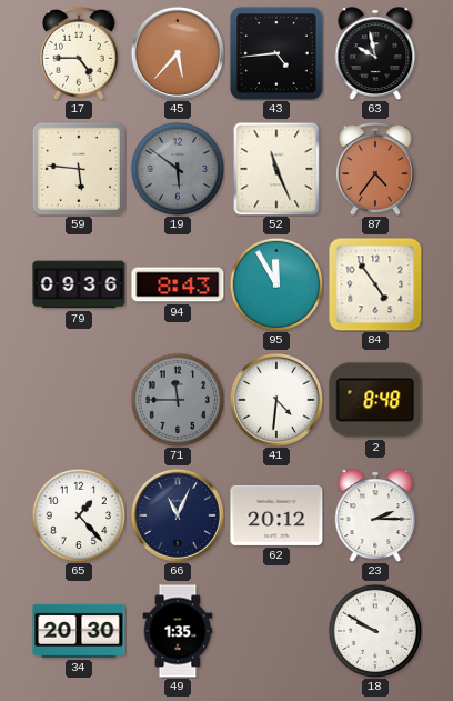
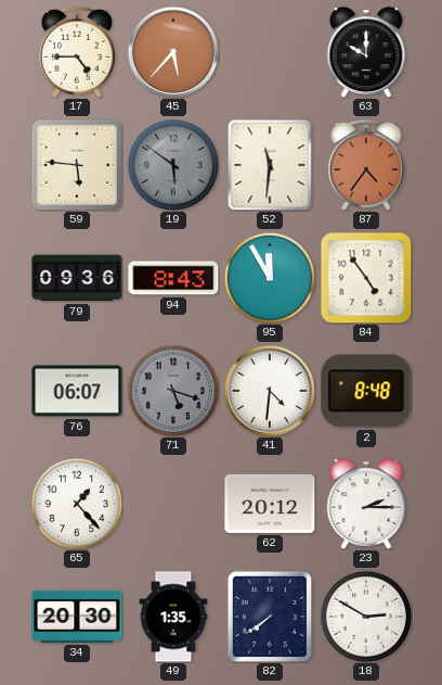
43: 4:44 -> none
63: 9:58 -> 10:00
52: 11:26 -> 11:31
76: none -> 06:07
71: 11:45 -> 5:18
66: 11:04 -> none
82: none -> 7:39
18: 9:50 -> 2:50
